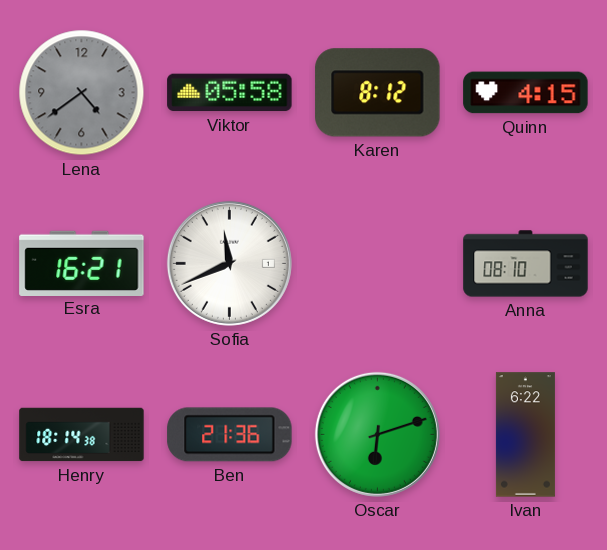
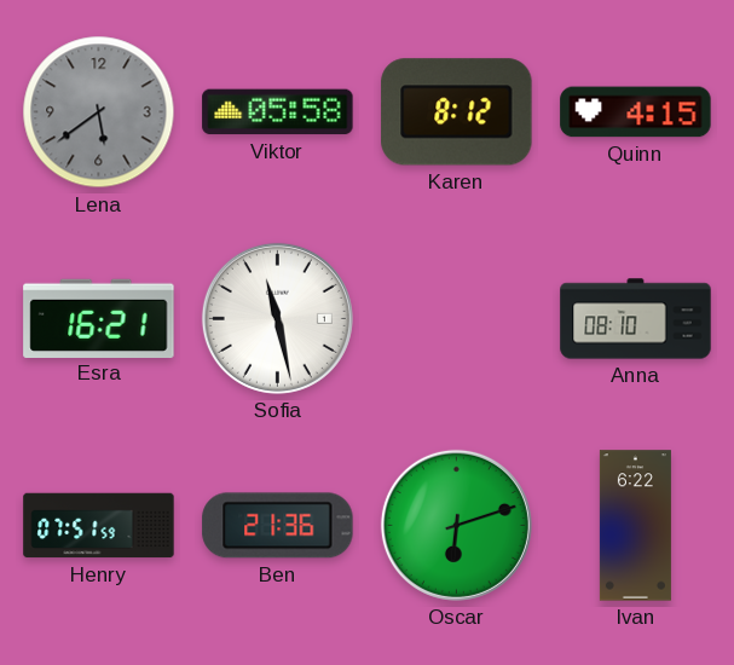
Lena: 4:39 -> 5:39
Sofia: 11:41 -> 11:28
Henry: 18:14 -> 07:51
